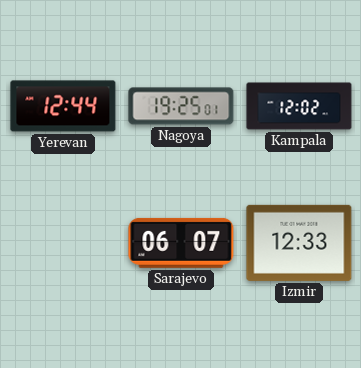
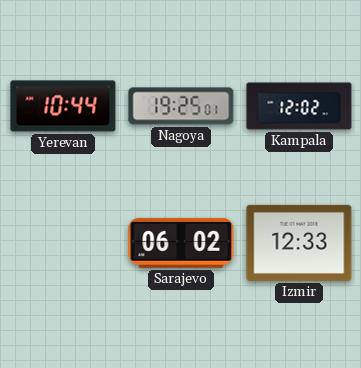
Yerevan: 12:44 -> 10:44
Sarajevo: 06:07 -> 06:02
